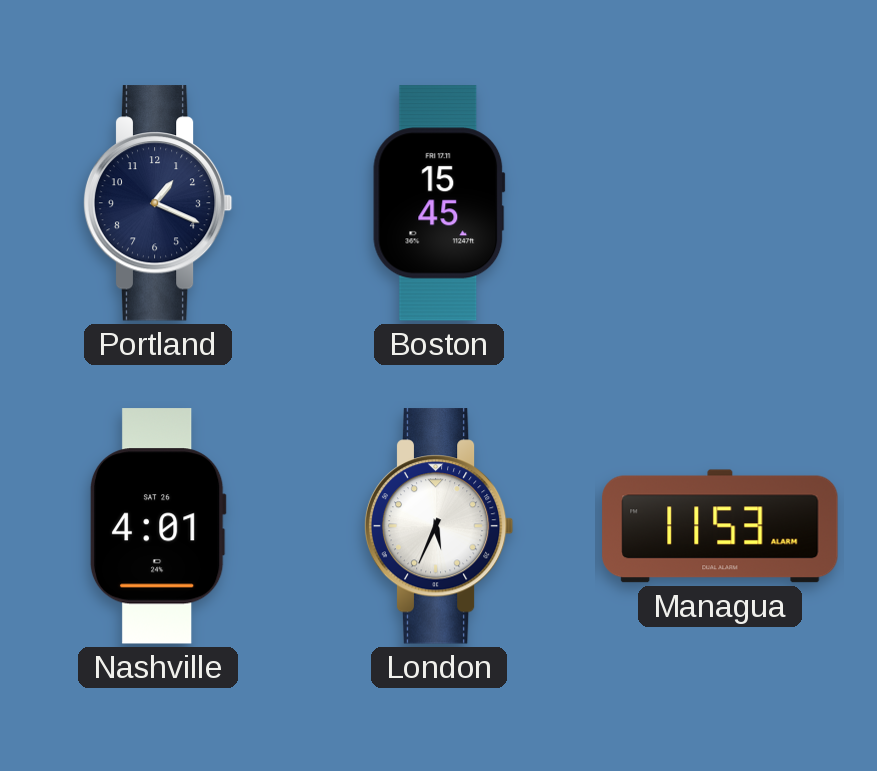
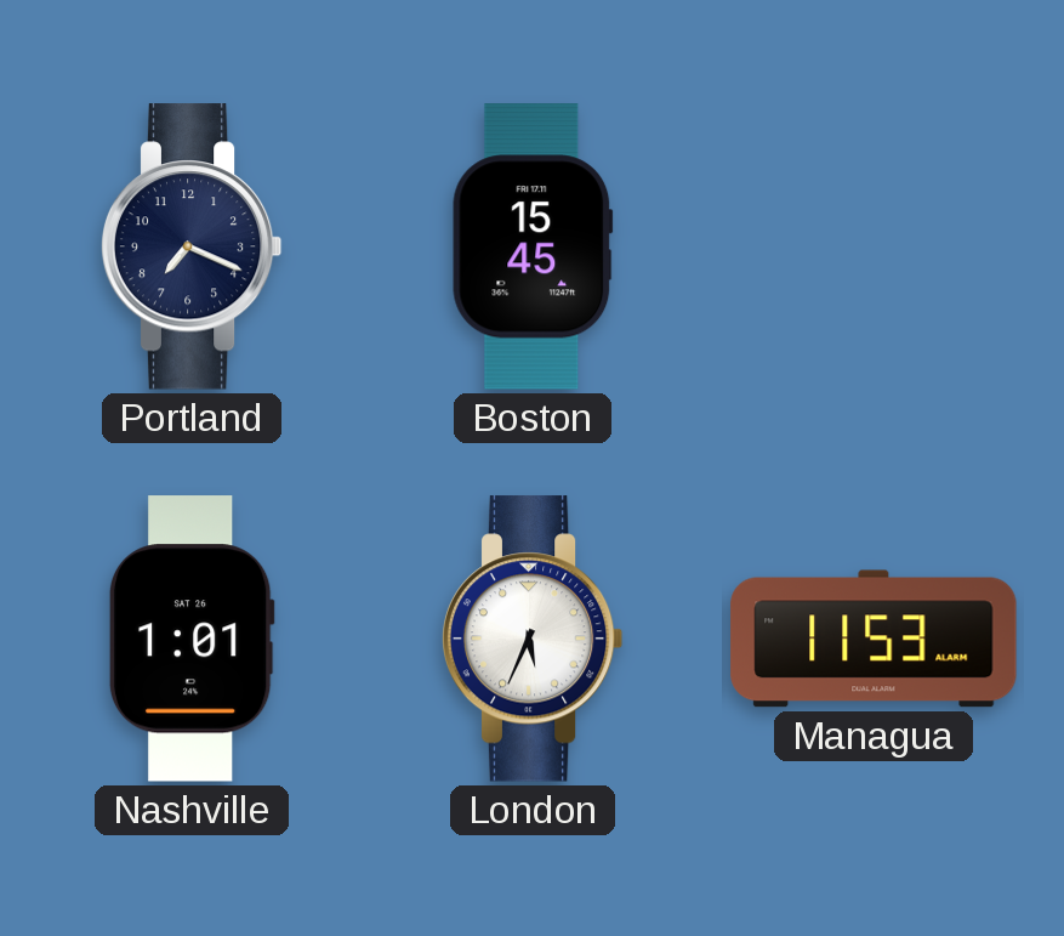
Portland: 1:19 -> 7:19
Nashville: 4:01 -> 1:01
